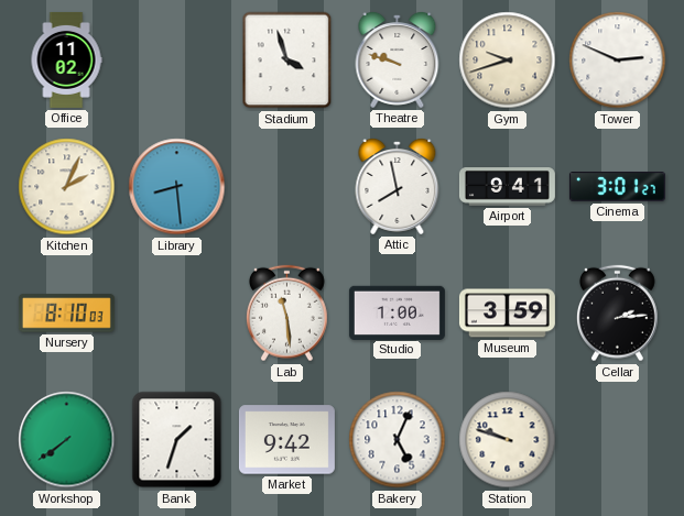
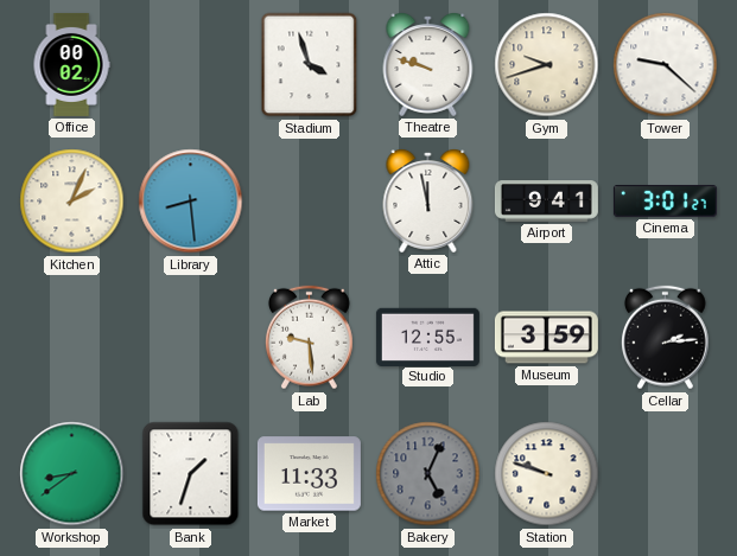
Office: 11:02 -> 00:02
Tower: 2:49 -> 9:22
Attic: 7:58 -> 11:58
Nursery: 8:10 -> none
Lab: 11:29 -> 9:29
Studio: 1:00 -> 12:55
Workshop: 7:39 -> 8:39
Market: 9:42 -> 11:33
Bakery dial: white -> grey
